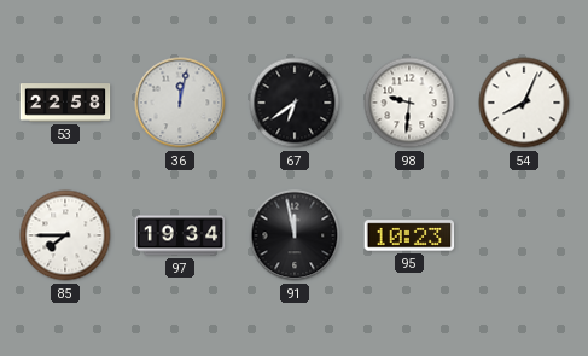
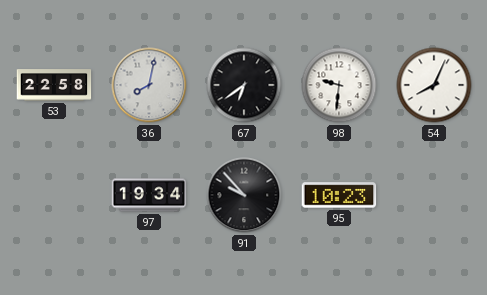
36: 12:02 -> 8:02
85: 7:45 -> none
91: 11:58 -> 9:53
